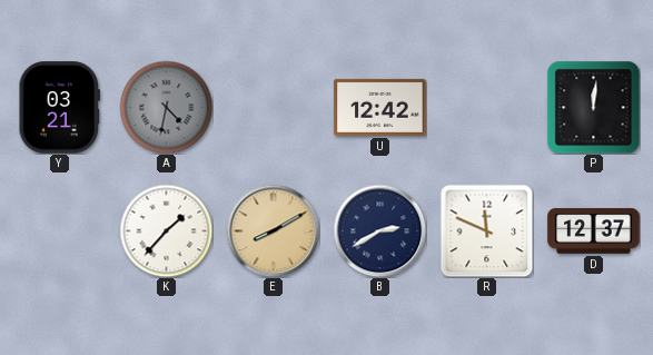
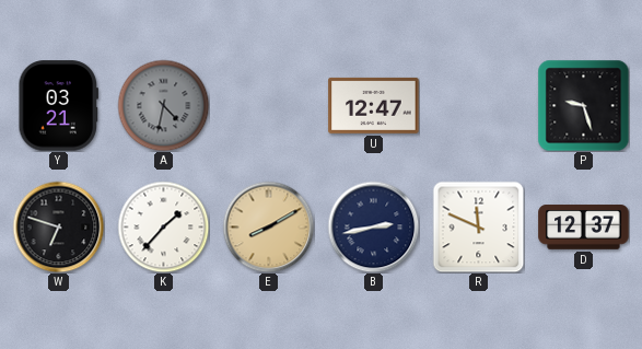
U: 12:42 -> 12:47
P: 12:01 -> 9:27
W: none -> 6:48
B: 2:40 -> 2:43
